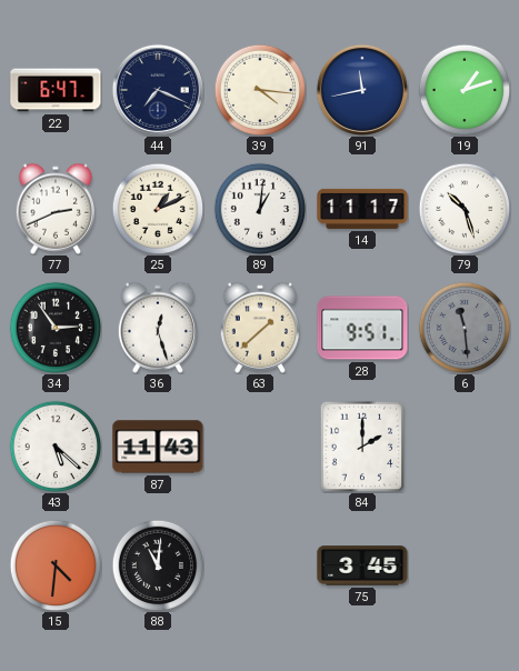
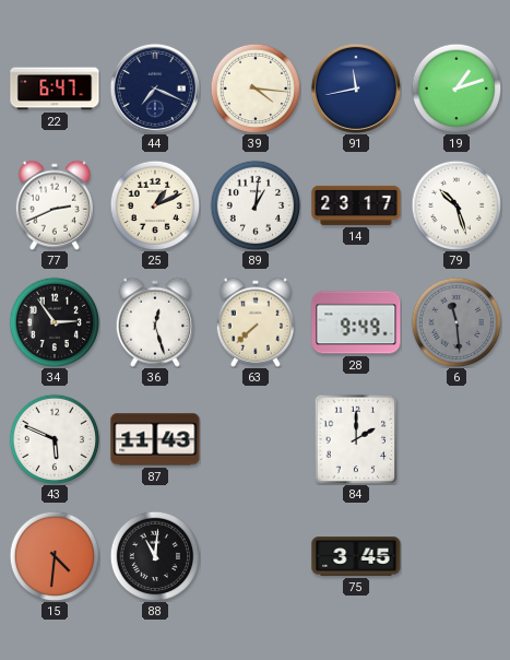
14: 11:17 -> 23:17
63: 1:38 -> 7:38
28: 9:51 -> 9:49
43: 5:22 -> 5:49
